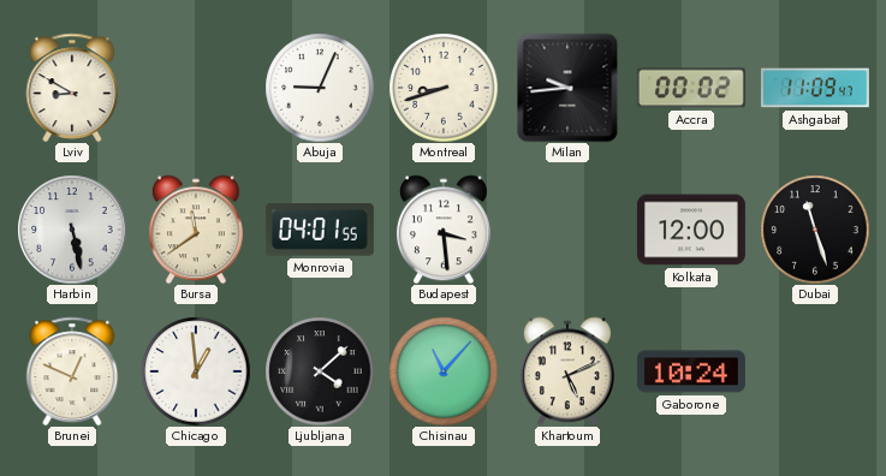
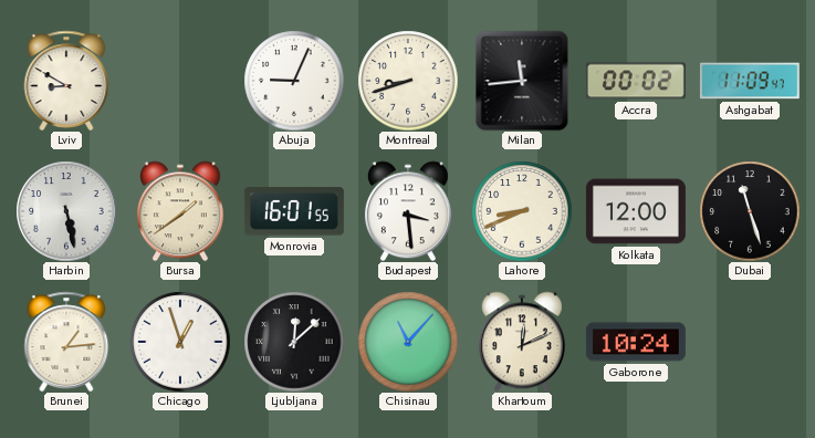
Milan: 9:44 -> 11:44
Bursa: 11:39 -> 1:39
Monrovia: 04:01 -> 16:01
Lahore: none -> 8:41
Brunei: 12:49 -> 1:14
Chicago: 12:59 -> 12:57
Ljubljana: 4:08 -> 12:08
Khartoum: 5:11 -> 12:11
